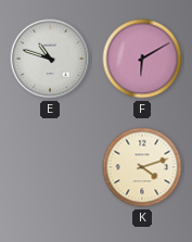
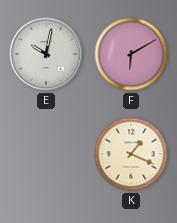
E: 10:48 -> 10:02
K: 4:12 -> 1:19
